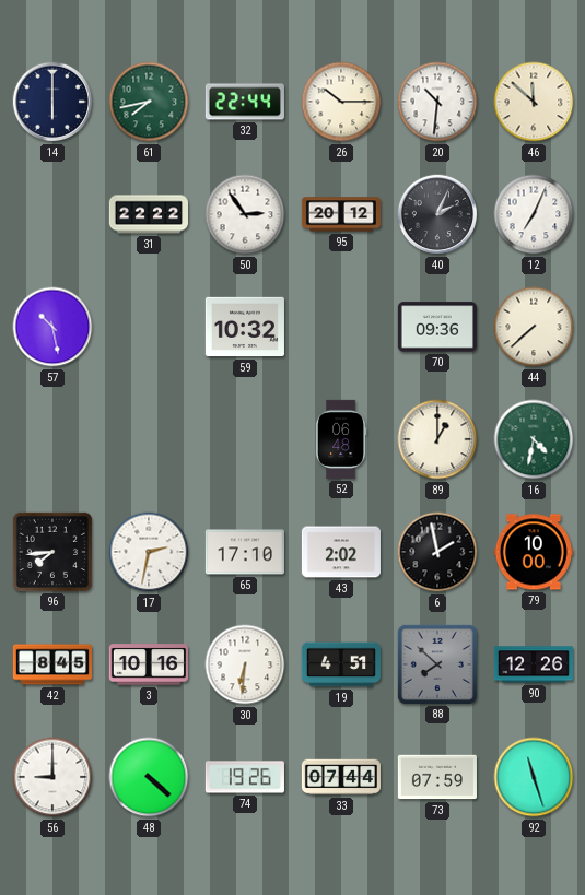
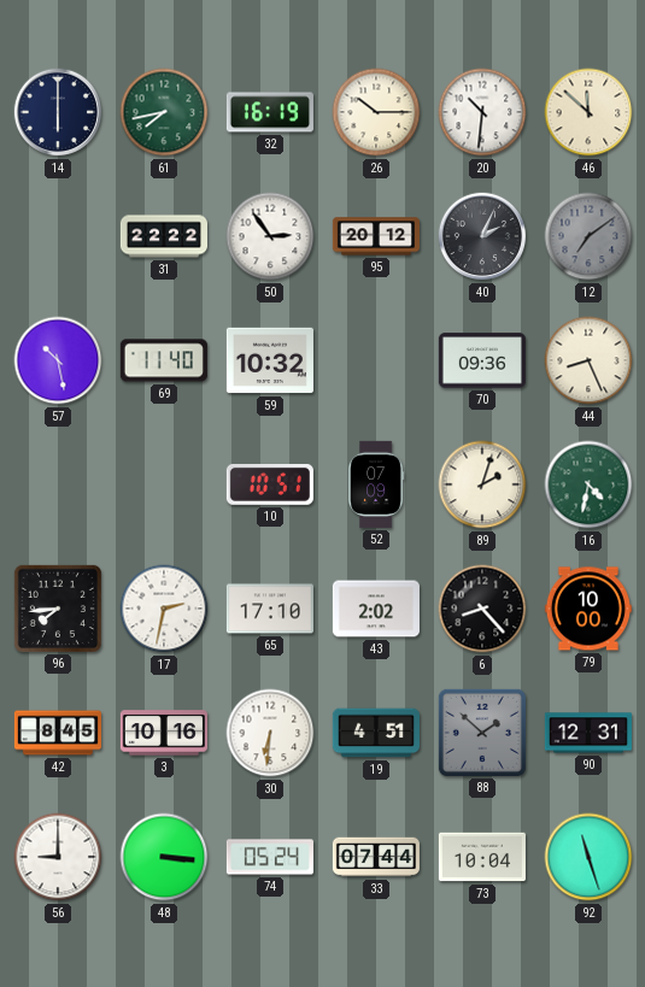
32: 22:44 -> 16:19
12: 7:04 -> 7:09
12 dial: white -> grey
69: none -> 11:40
44: 7:38 -> 8:26
10: none -> 10:51
52: 06:48 -> 07:09
89: 1:00 -> 2:03
6: 1:58 -> 8:23
88: 7:52 -> 1:52
90: 12:26 -> 12:31
48: 4:22 -> 3:16
74: 19:26 -> 05:24
73: 07:59 -> 10:04
